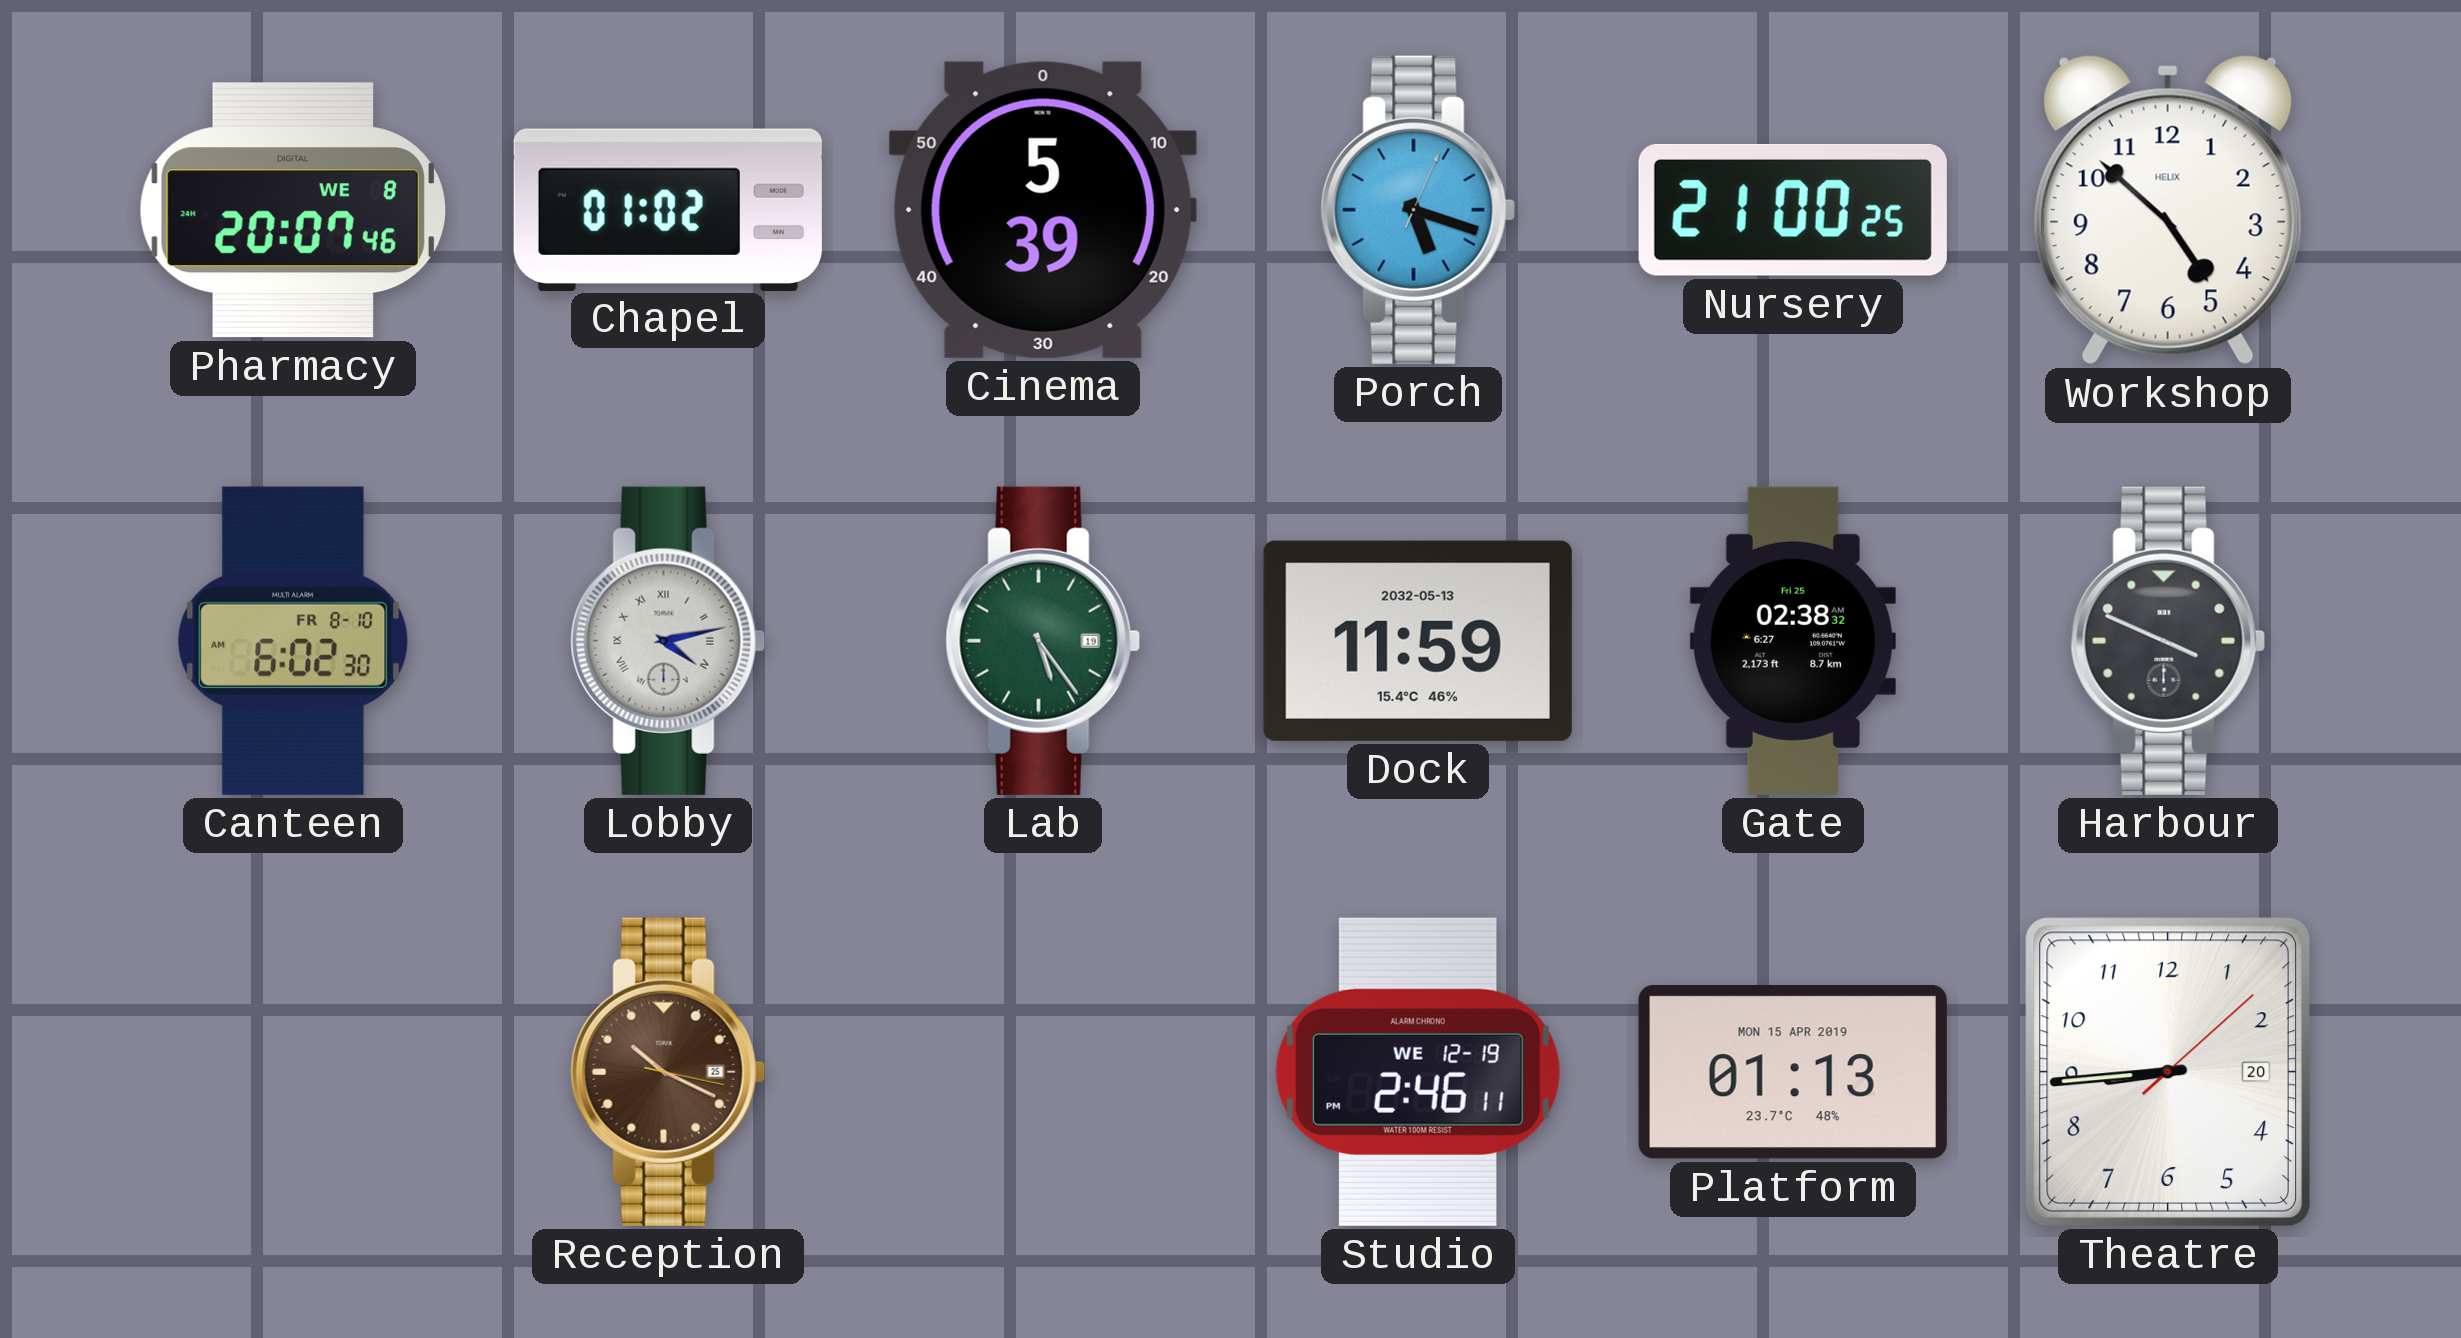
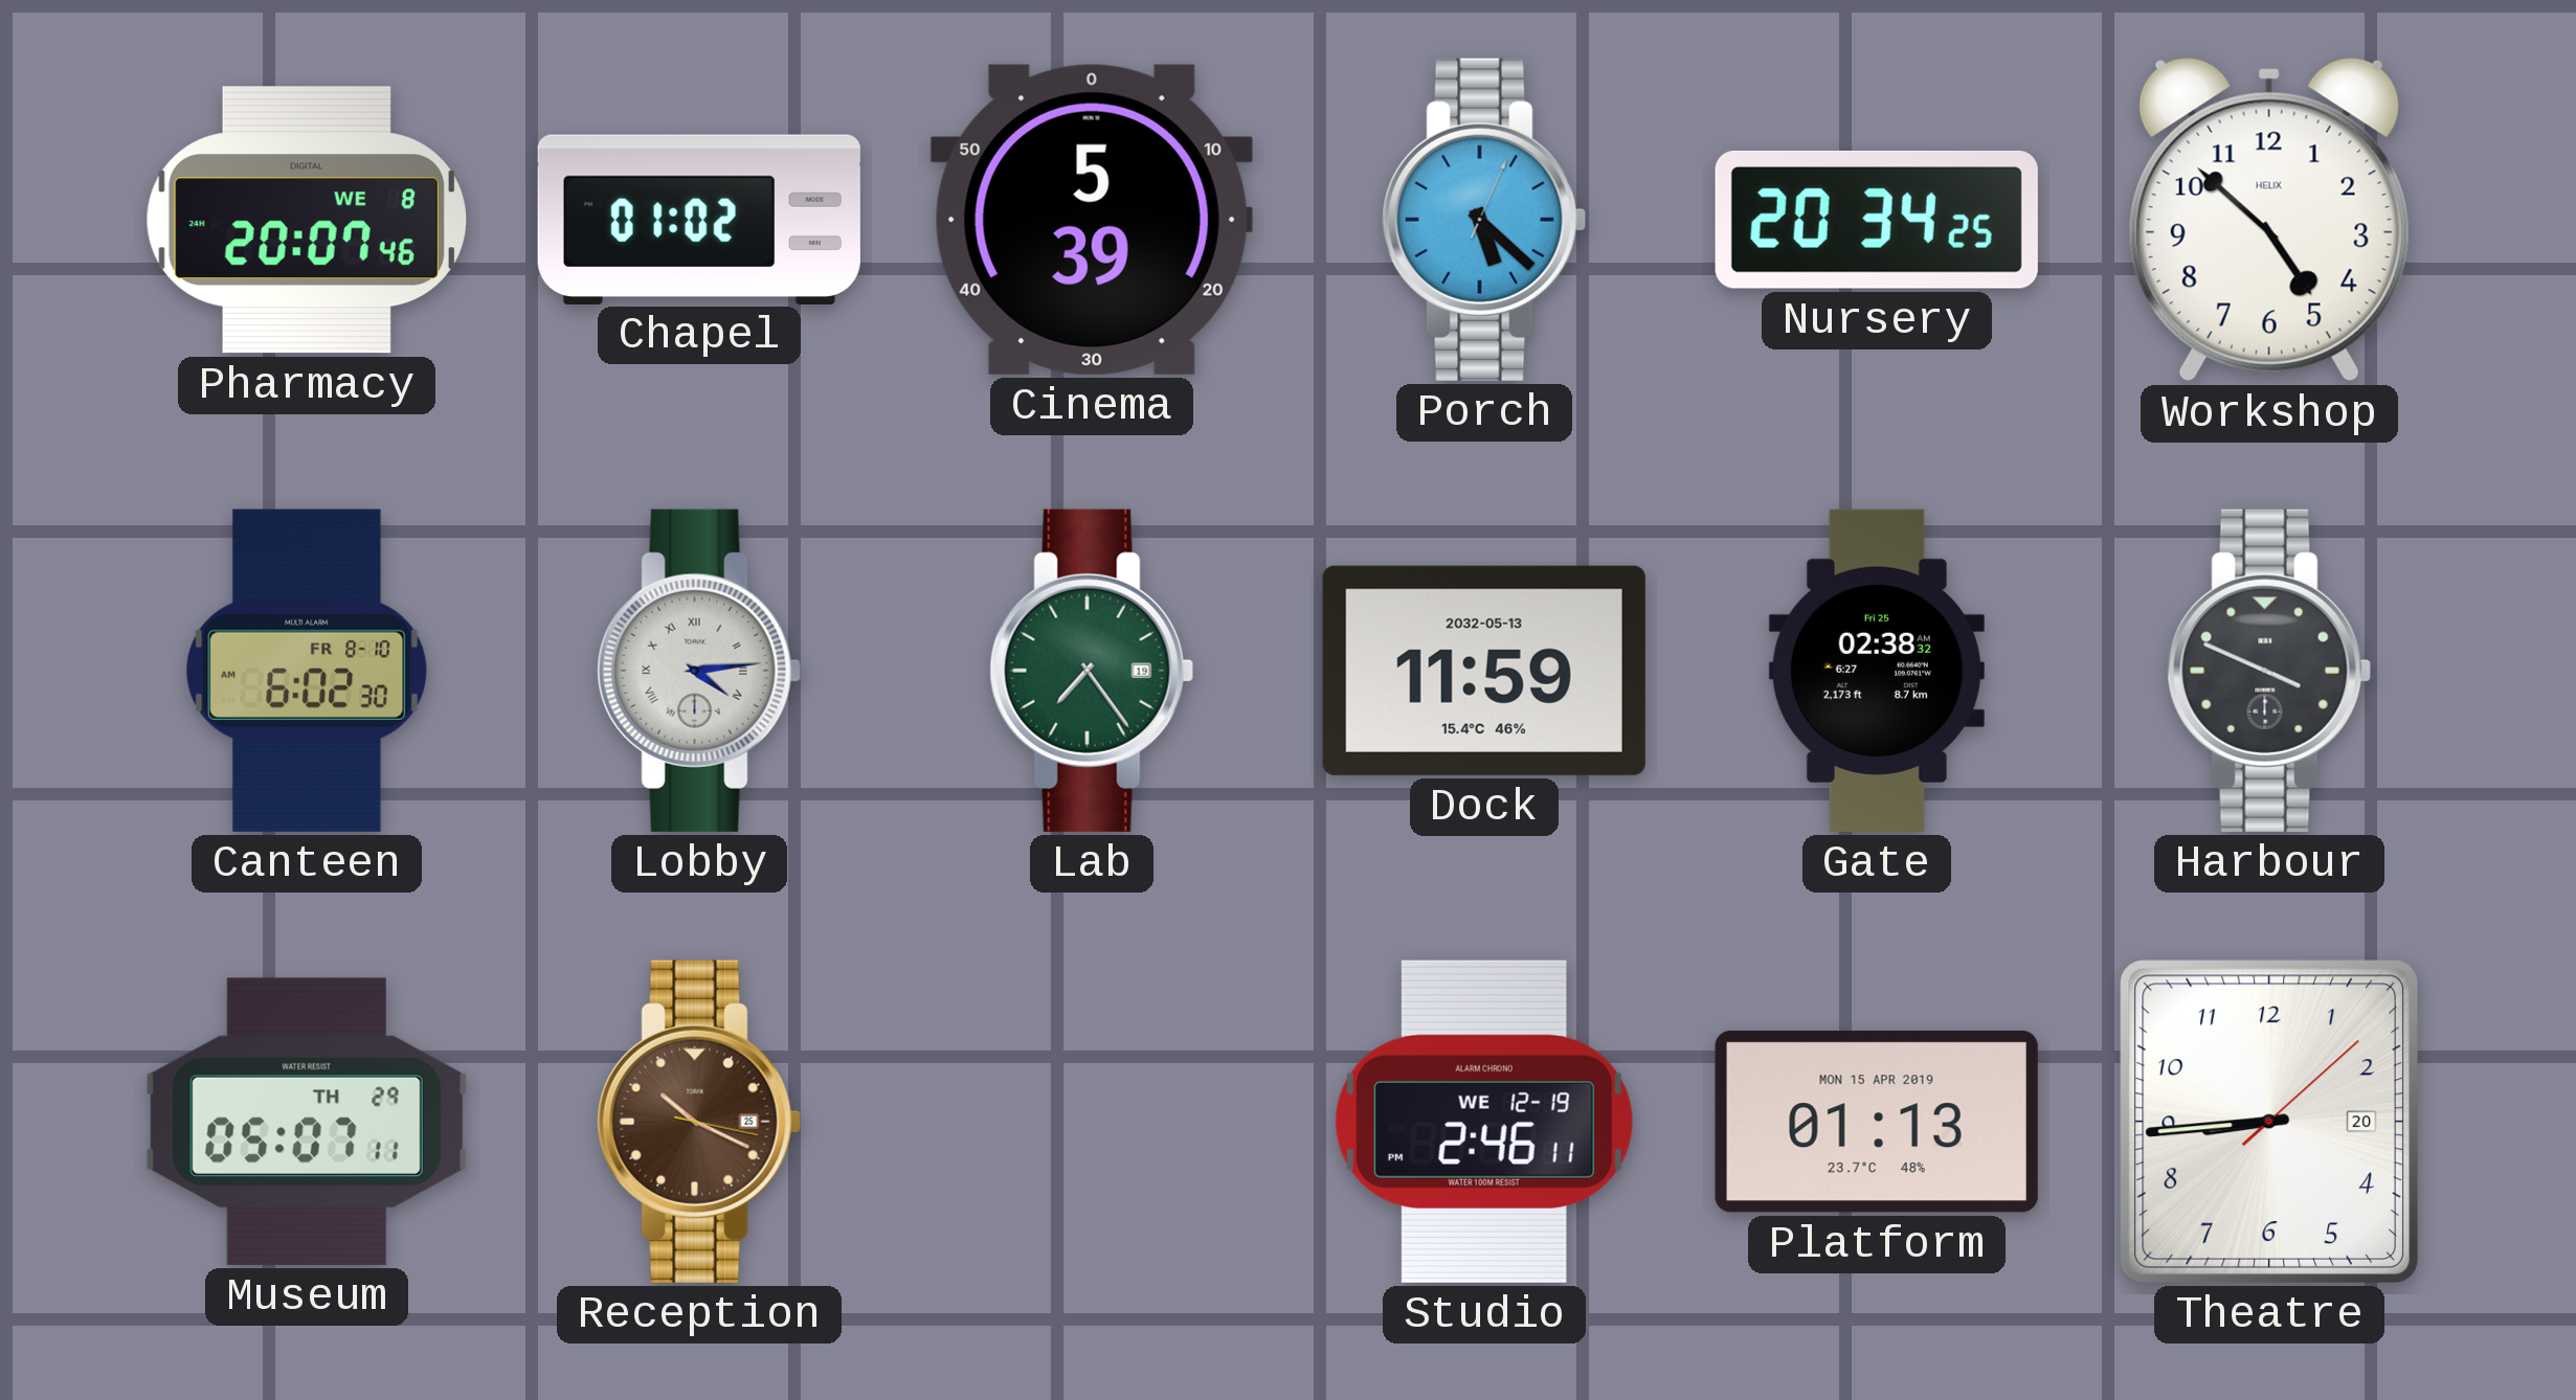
Porch: 5:18 -> 5:22
Nursery: 21:00 -> 20:34
Lobby: 4:13 -> 4:14
Lab: 5:24 -> 7:24
Museum: none -> 05:07
